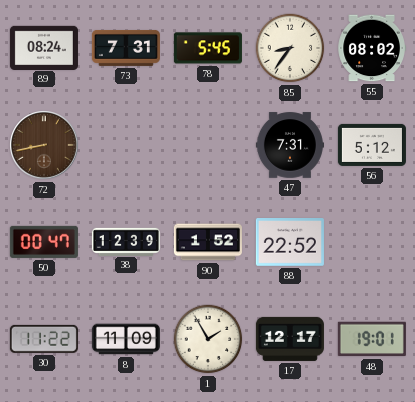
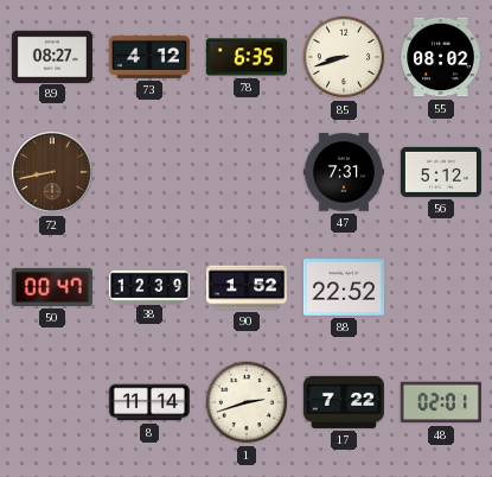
89: 08:24 -> 08:27
73: 7:31 -> 4:12
78: 5:45 -> 6:35
85: 8:36 -> 8:42
30: 11:22 -> none
8: 11:09 -> 11:14
1: 1:55 -> 2:42
17: 12:17 -> 7:22
48: 19:01 -> 02:01
